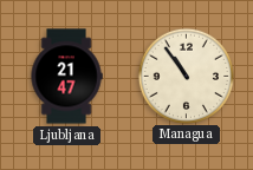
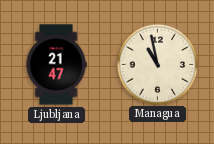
Managua: 10:54 -> 10:58
